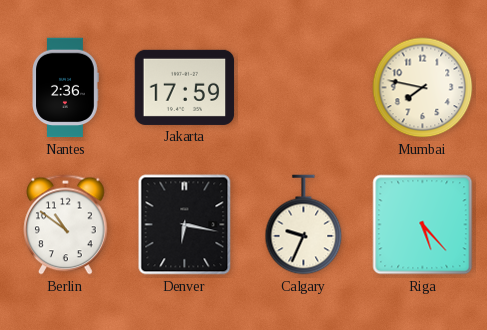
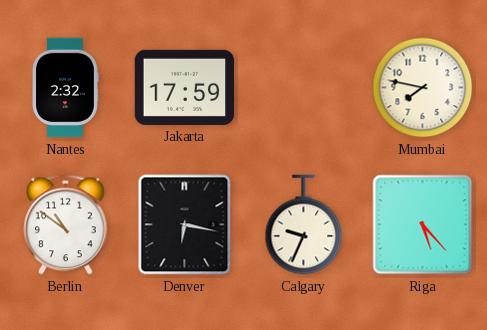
Nantes: 2:36 -> 2:32
